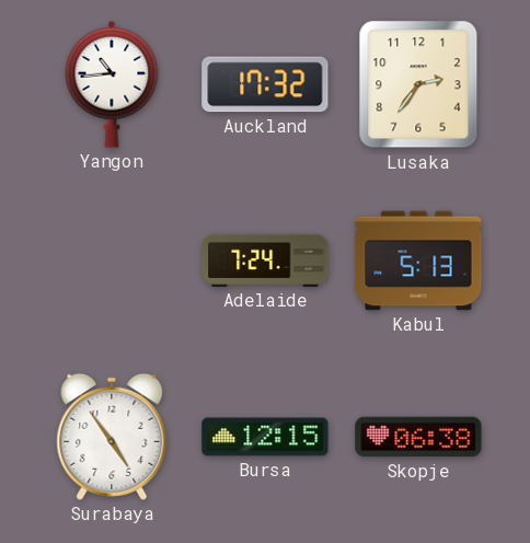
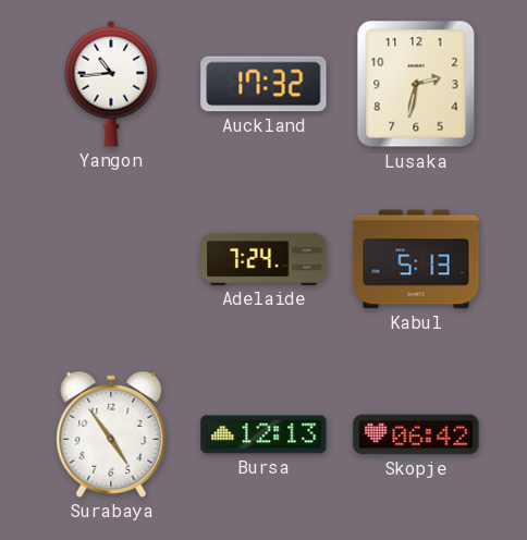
Lusaka: 2:36 -> 2:32
Bursa: 12:15 -> 12:13
Skopje: 06:38 -> 06:42
